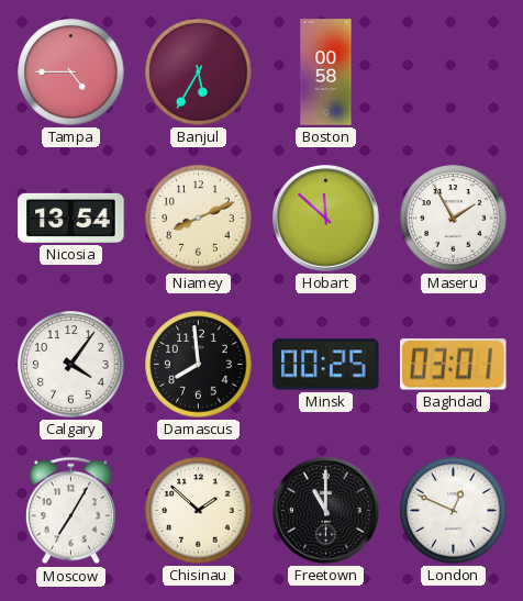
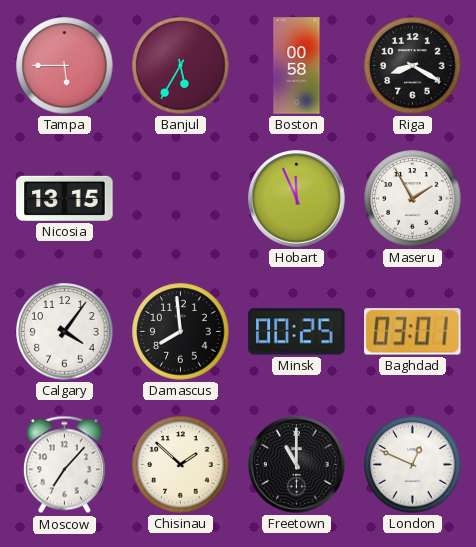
Tampa: 4:45 -> 5:45
Riga: none -> 8:20
Nicosia: 13:54 -> 13:15
Niamey: 8:11 -> none
Hobart: 11:52 -> 11:56
Moscow: 7:05 -> 7:07
